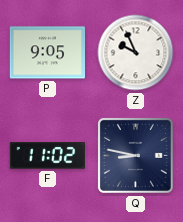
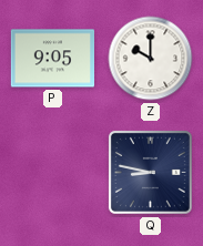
Z: 9:56 -> 10:00
F: 11:02 -> none
